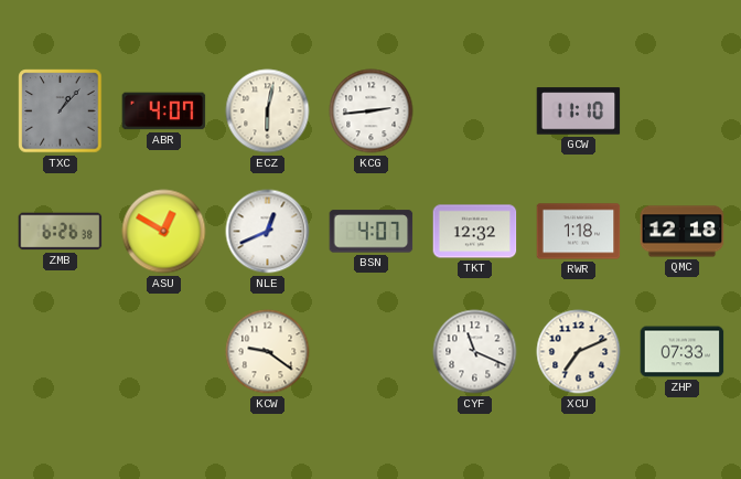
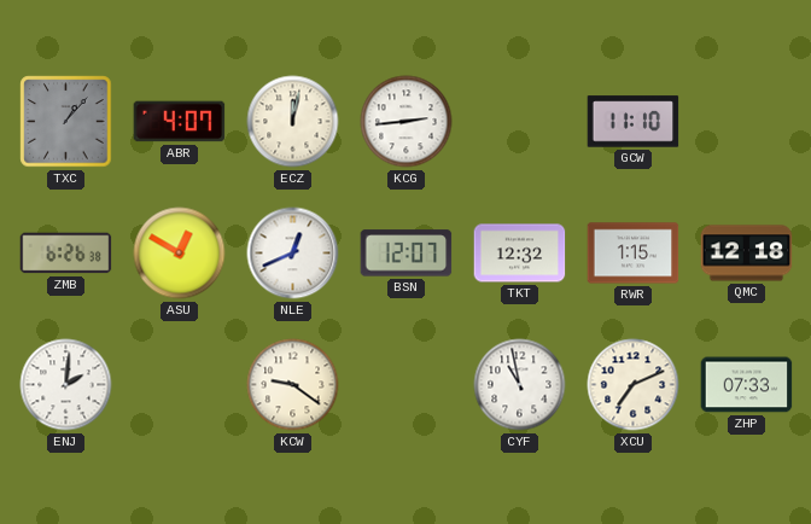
ECZ: 6:02 -> 12:02
BSN: 4:07 -> 12:07
RWR: 1:18 -> 1:15
ENJ: none -> 2:01
CYF: 11:19 -> 10:58
